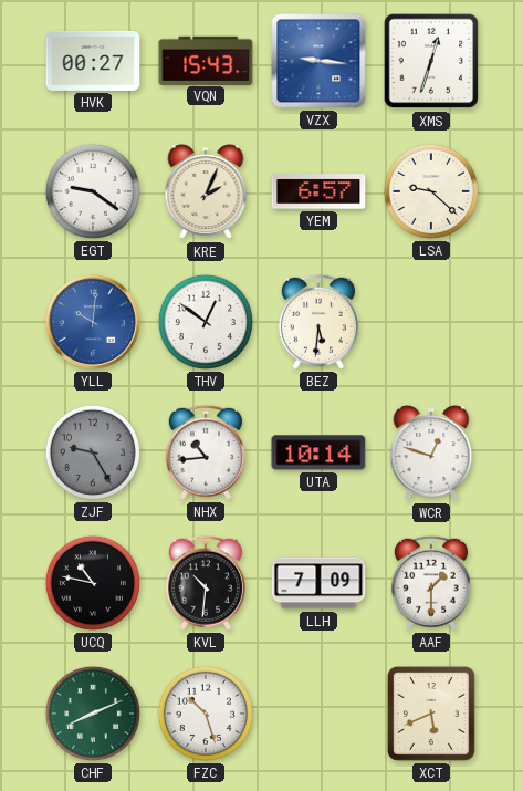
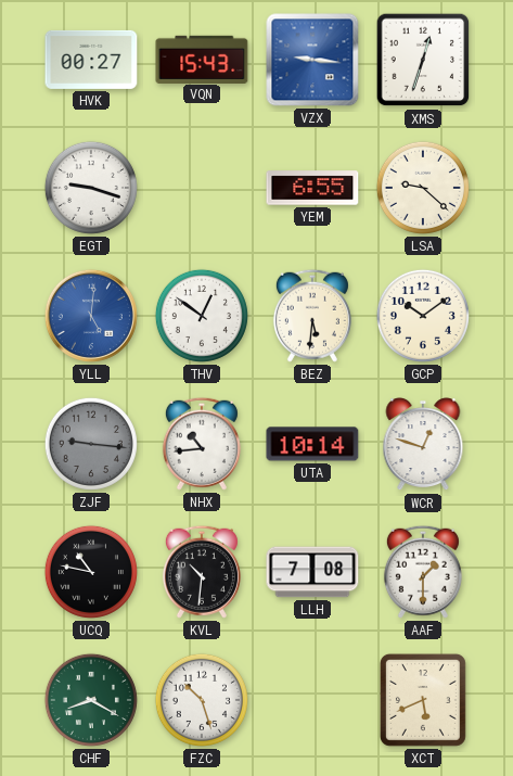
EGT: 9:21 -> 9:18
KRE: 2:04 -> none
YEM: 6:57 -> 6:55
YLL: 10:01 -> 5:01
GCP: none -> 10:09
ZJF: 9:25 -> 9:16
LLH: 7:09 -> 7:08
CHF: 8:11 -> 8:20
